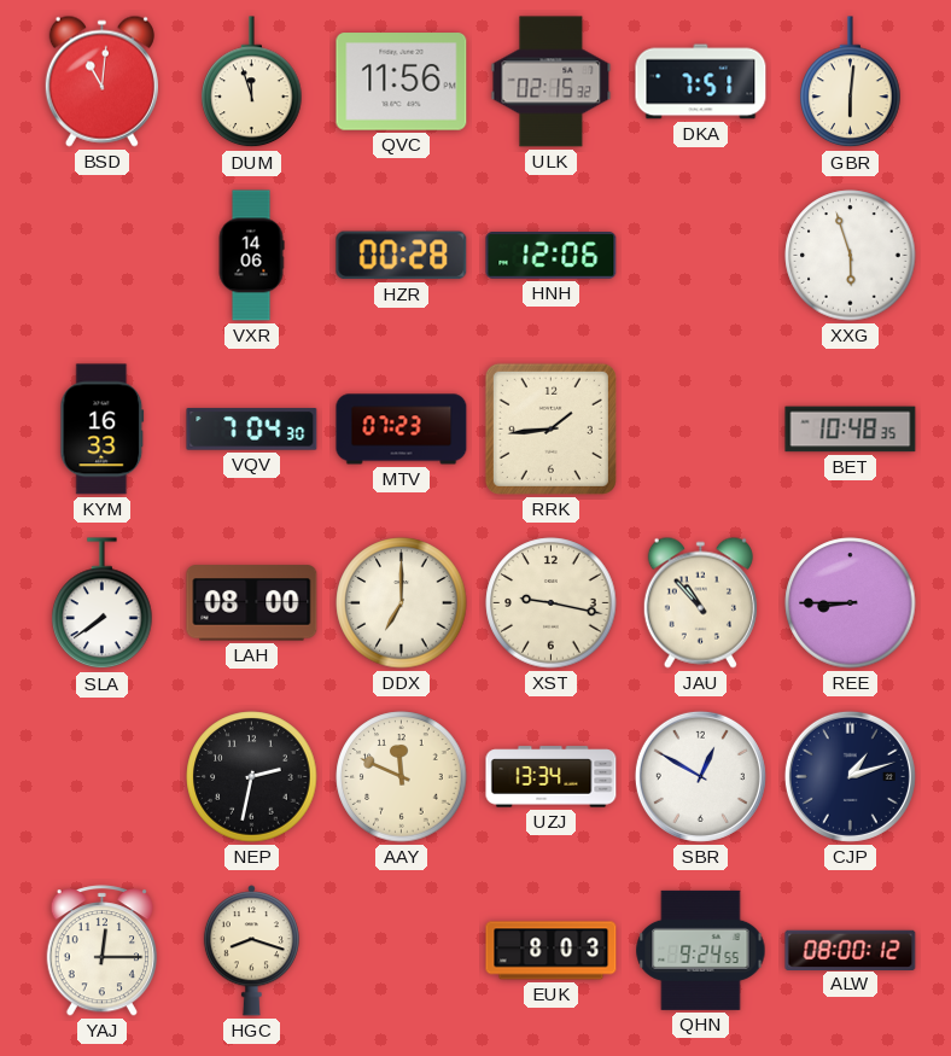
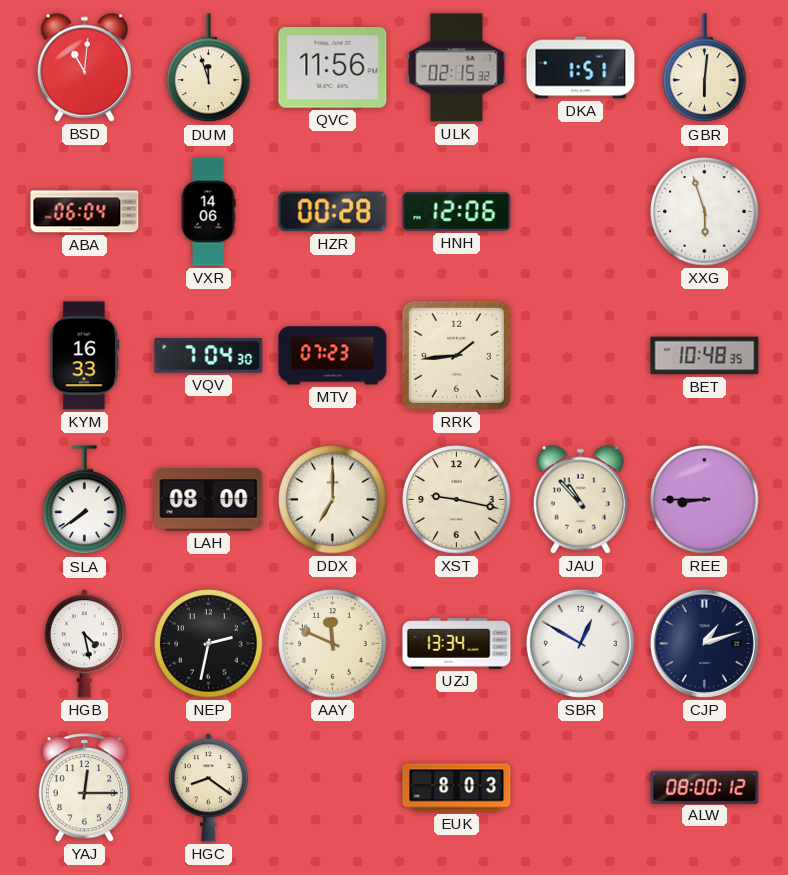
DKA: 7:51 -> 1:51
ABA: none -> 06:04
HGB: none -> 4:28
HGC: 8:18 -> 8:21
QHN: 9:24 -> none
